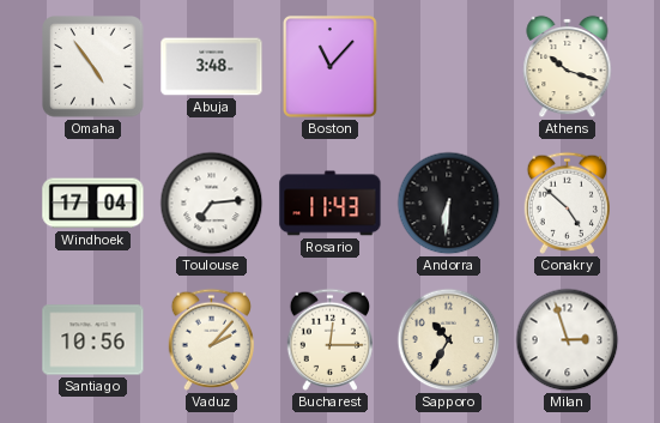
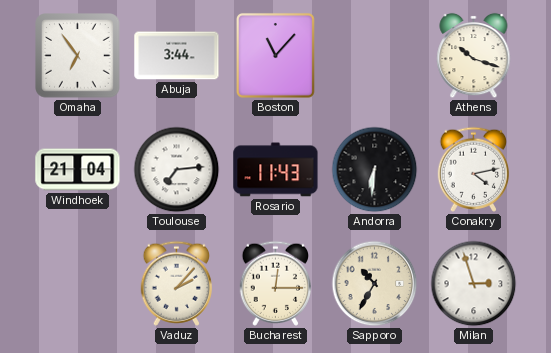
Omaha: 4:54 -> 6:54
Abuja: 3:48 -> 3:44
Windhoek: 17:04 -> 21:04
Conakry: 4:52 -> 4:13
Santiago: 10:56 -> none
